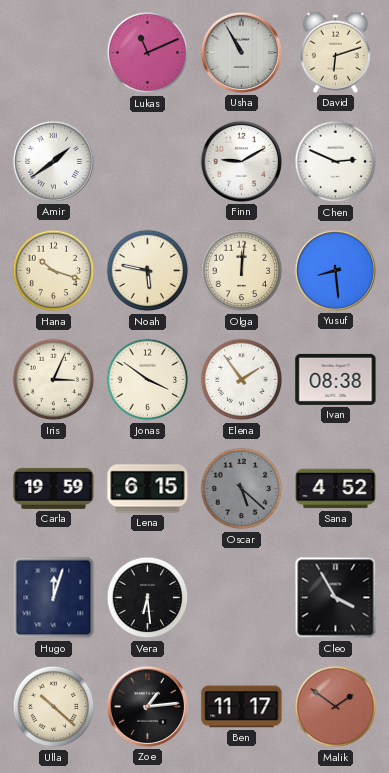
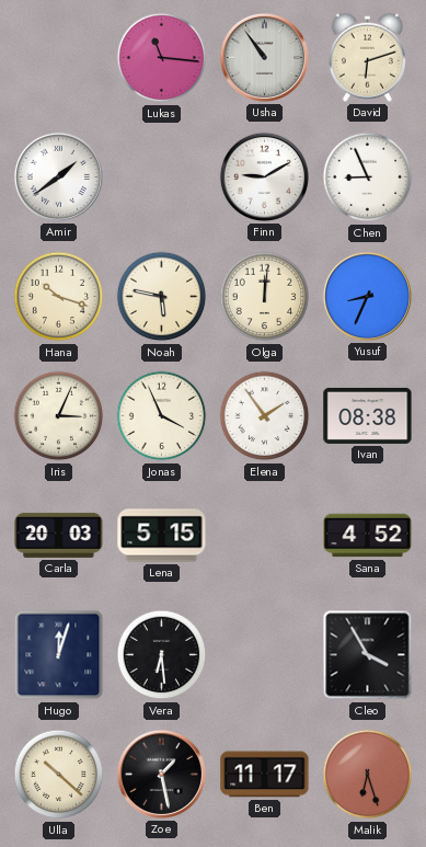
Lukas: 11:11 -> 11:16
Usha: 10:55 -> 10:54
Chen: 2:49 -> 8:56
Yusuf: 8:29 -> 8:34
Jonas: 3:51 -> 3:56
Carla: 19:59 -> 20:03
Lena: 6:15 -> 5:15
Oscar: 5:22 -> none
Zoe: 1:14 -> 1:28
Malik: 1:51 -> 6:27
